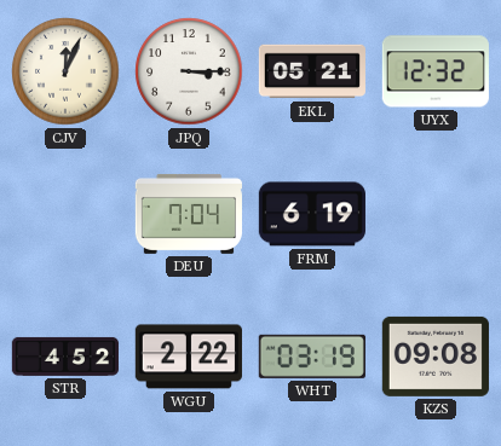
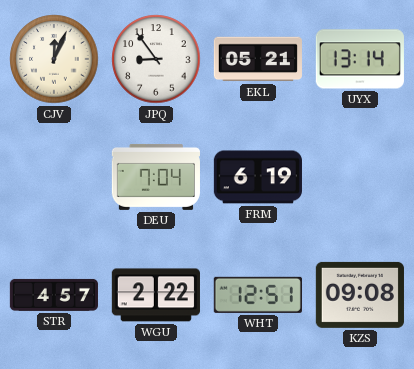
JPQ: 3:15 -> 8:54
UYX: 12:32 -> 13:14
STR: 4:52 -> 4:57
WHT: 03:19 -> 12:51
